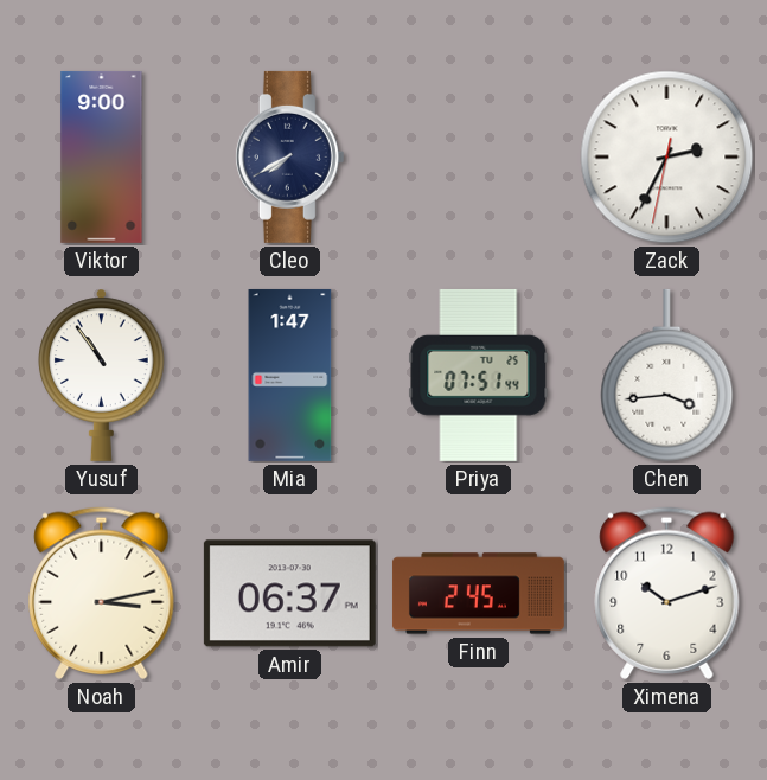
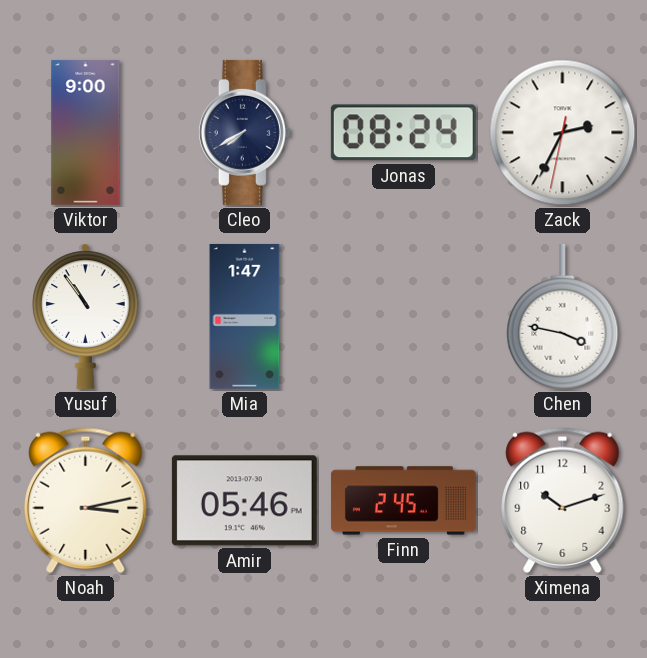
Jonas: none -> 08:24
Priya: 07:51 -> none
Chen: 3:44 -> 3:47
Amir: 06:37 -> 05:46
